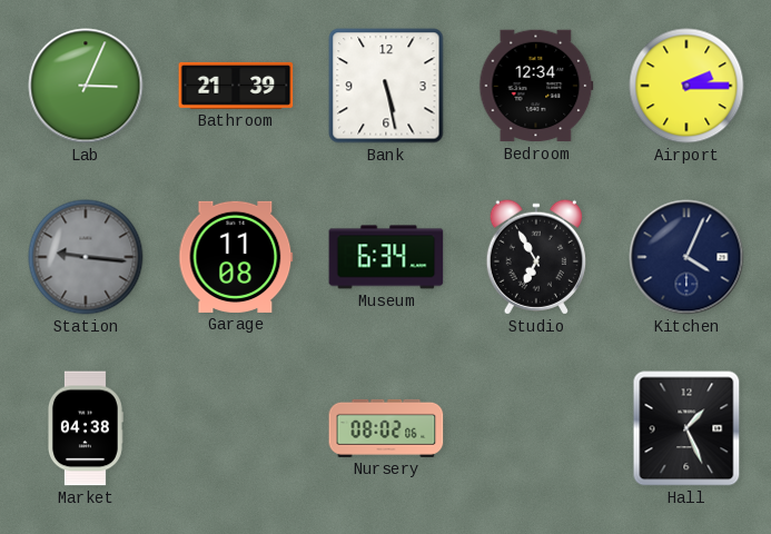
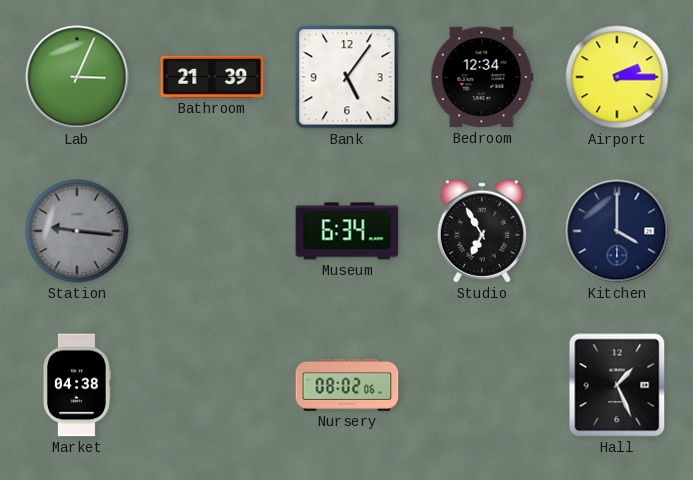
Bank: 5:28 -> 5:06
Garage: 11:08 -> none
Kitchen: 4:04 -> 4:00
